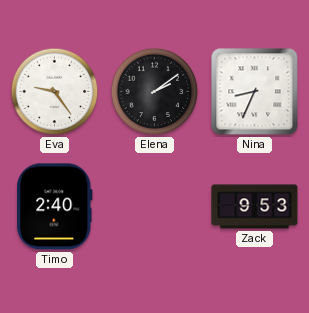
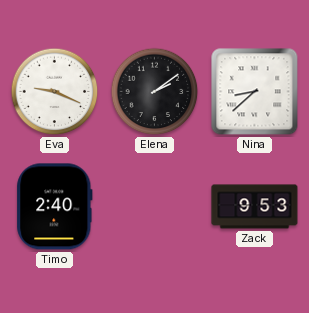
Eva: 9:24 -> 9:19
Nina: 8:34 -> 8:38
